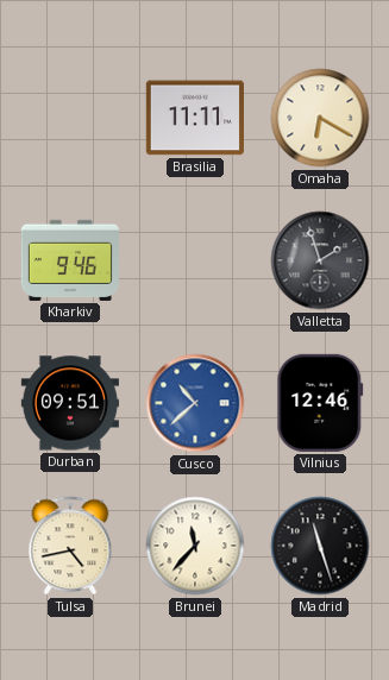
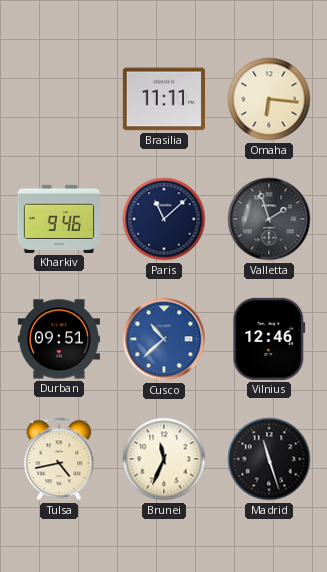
Omaha: 6:20 -> 6:16
Paris: none -> 11:08
Brunei: 11:37 -> 11:34
